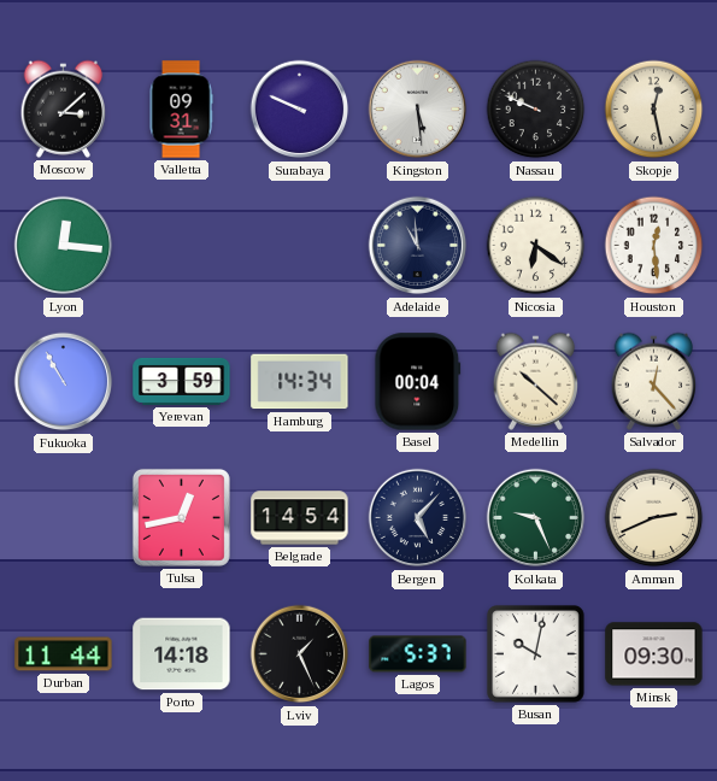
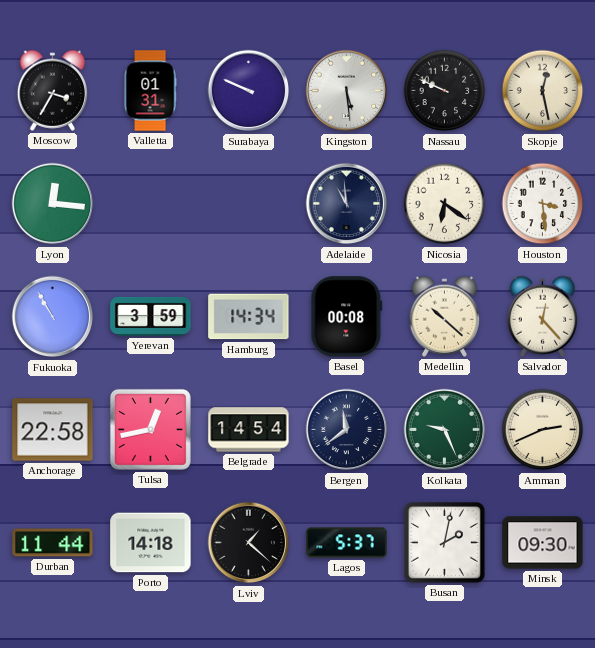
Moscow: 3:08 -> 3:35
Valletta: 09:31 -> 01:31
Houston: 12:29 -> 3:29
Basel: 00:04 -> 00:08
Anchorage: none -> 22:58
Bergen: 5:07 -> 11:39
Lviv: 1:26 -> 1:22
Busan: 10:02 -> 2:02
